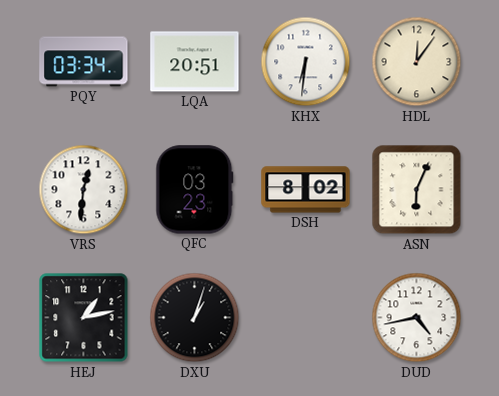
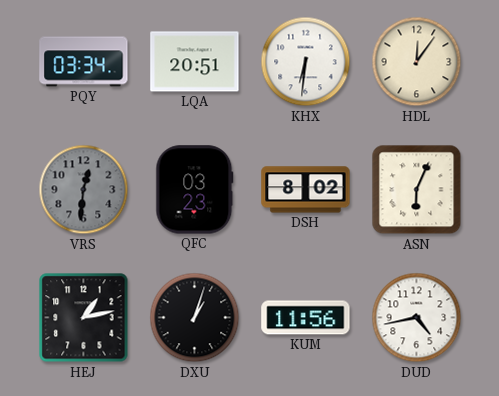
VRS dial: white -> grey
KUM: none -> 11:56
